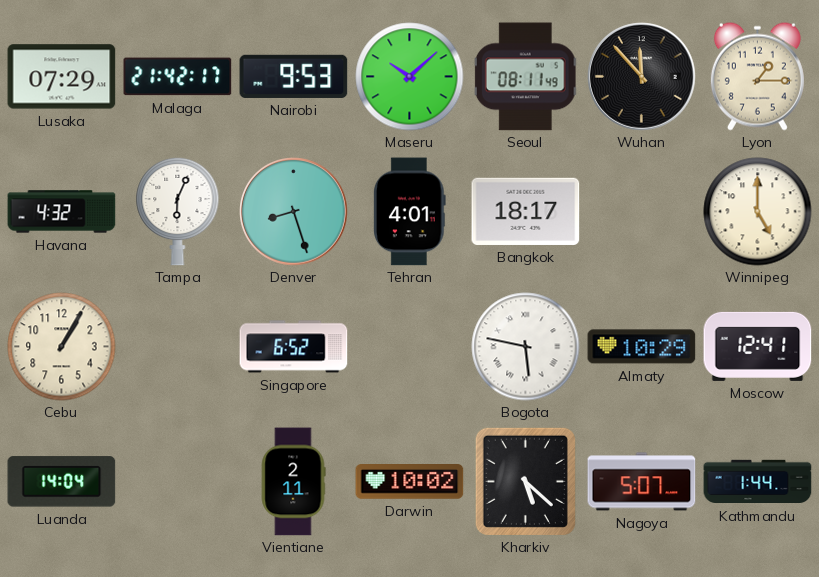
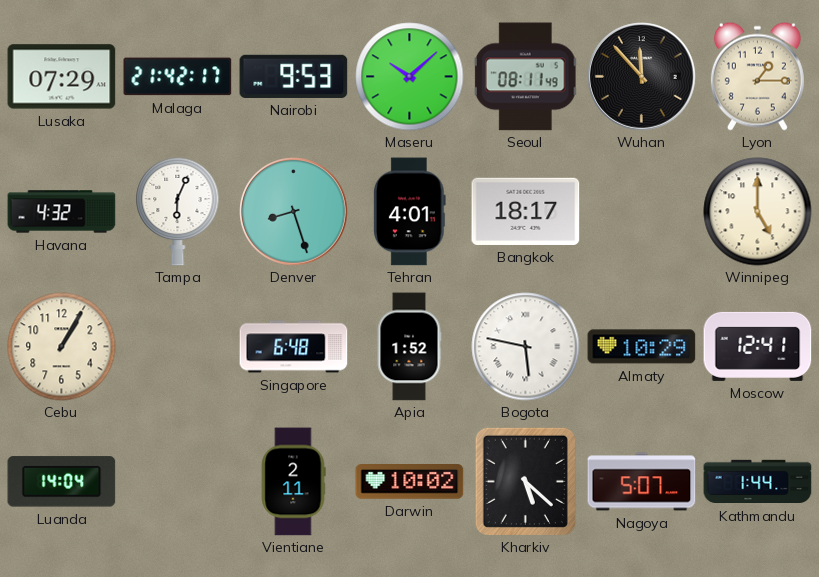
Singapore: 6:52 -> 6:48
Apia: none -> 1:52
